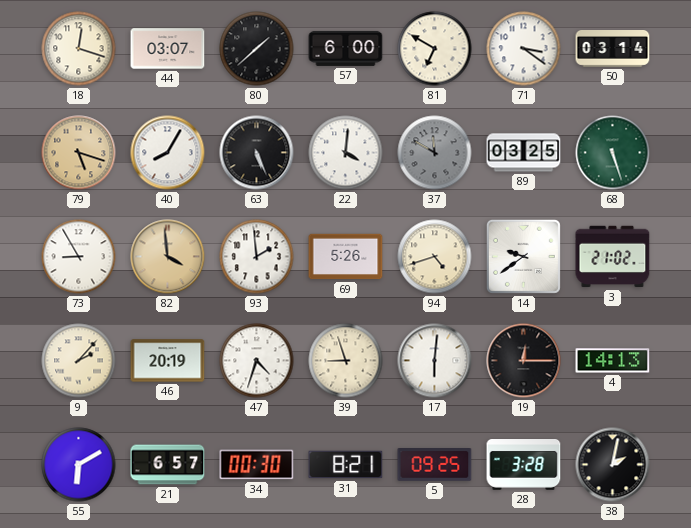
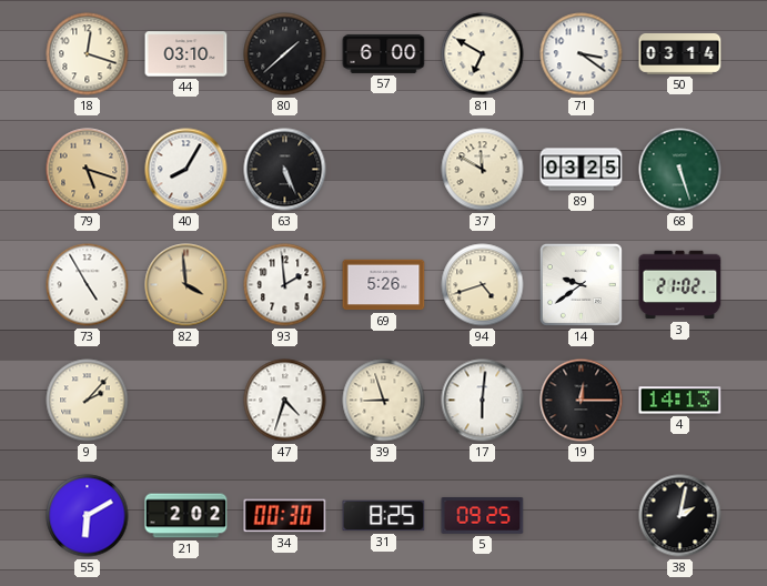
44: 03:07 -> 03:10
22: 4:01 -> none
37 dial: grey -> cream
73: 8:55 -> 4:55
46: 20:19 -> none
21: 6:57 -> 2:02
31: 8:21 -> 8:25
28: 3:28 -> none
